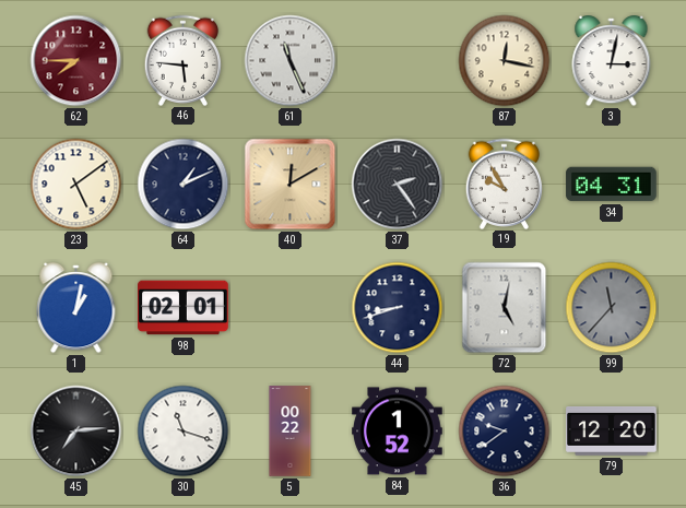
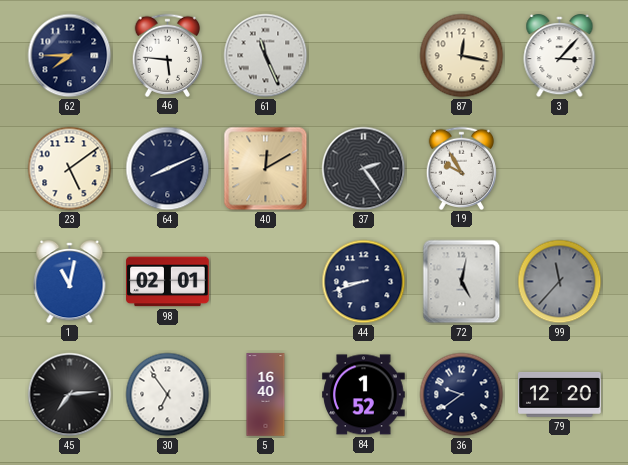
62 dial: burgundy -> navy
3: 3:02 -> 3:07
64: 1:11 -> 8:11
34: 04:31 -> none
1: 1:02 -> 11:02
30: 11:18 -> 6:54
5: 00:22 -> 16:40
